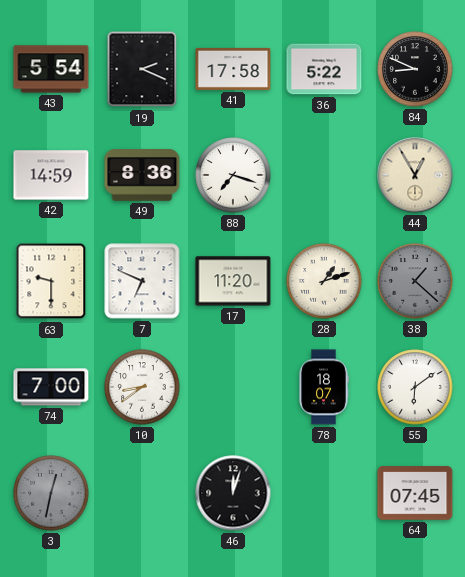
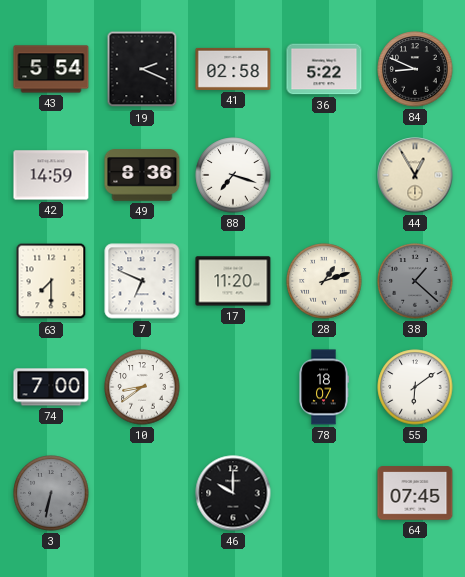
41: 17:58 -> 02:58
63: 9:30 -> 7:30
3: 12:32 -> 6:32
46: 12:03 -> 10:00
